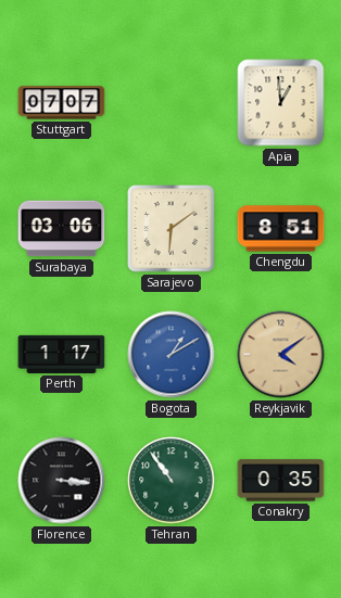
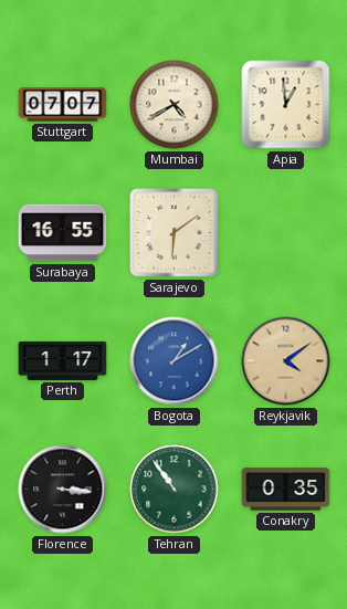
Mumbai: none -> 4:40
Surabaya: 03:06 -> 16:55
Chengdu: 8:51 -> none
